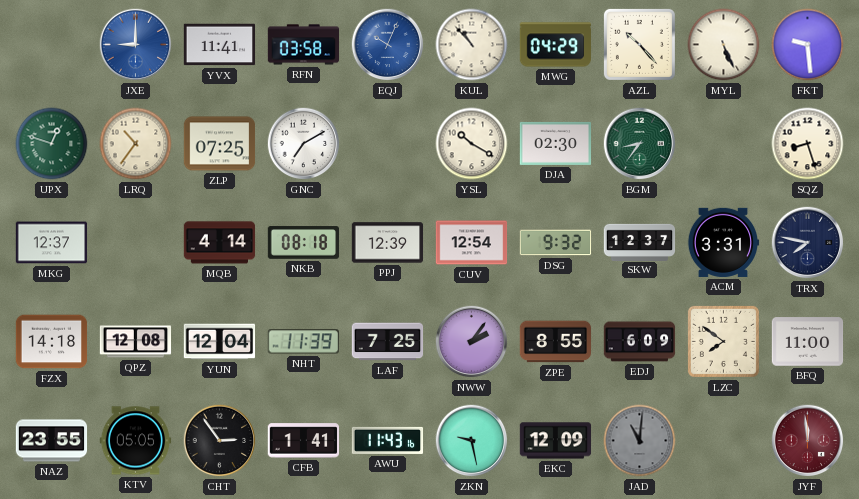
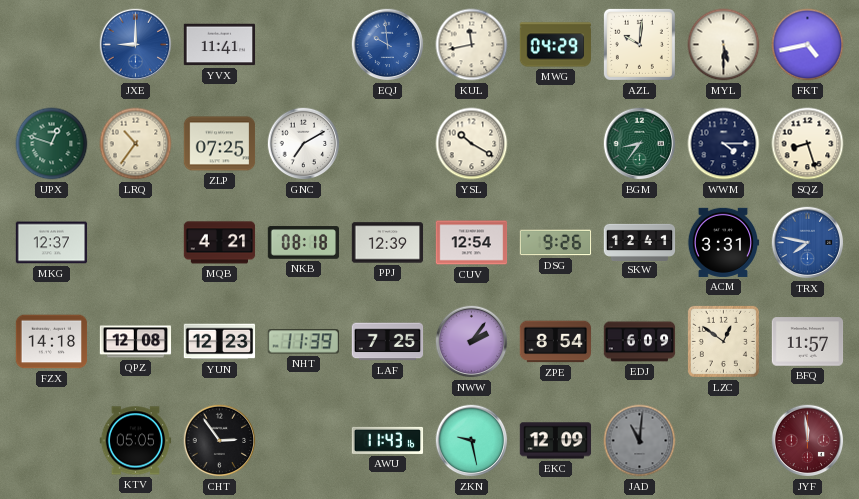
RFN: 03:58 -> none
EQJ: 10:04 -> 9:59
KUL: 10:53 -> 11:43
AZL: 10:23 -> 10:01
MYL: 5:26 -> 5:30
FKT: 9:29 -> 4:43
DJA: 02:30 -> none
WWM: none -> 4:15
MQB: 4:14 -> 4:21
DSG: 9:32 -> 9:26
SKW: 12:37 -> 12:41
TRX dial: navy -> blue
YUN: 12:04 -> 12:23
ZPE: 8:55 -> 8:54
LZC: 7:51 -> 12:51
BFQ: 11:00 -> 11:57
NAZ: 23:55 -> none
CFB: 1:41 -> none
